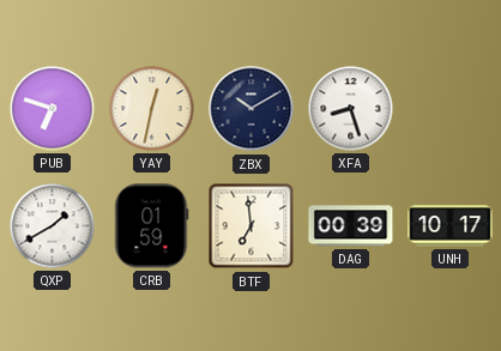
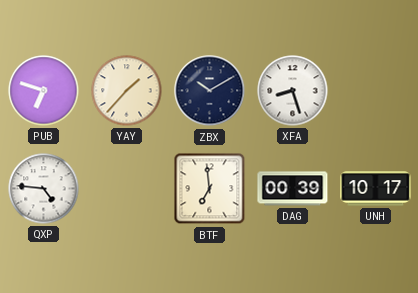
YAY: 12:32 -> 1:37
QXP: 1:40 -> 4:46
CRB: 01:59 -> none
